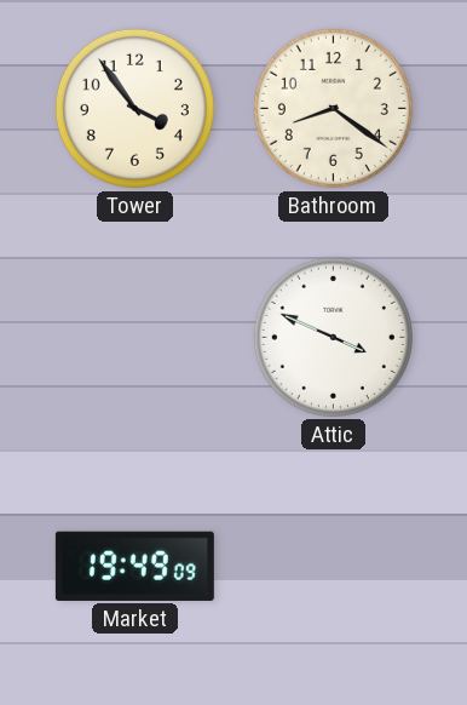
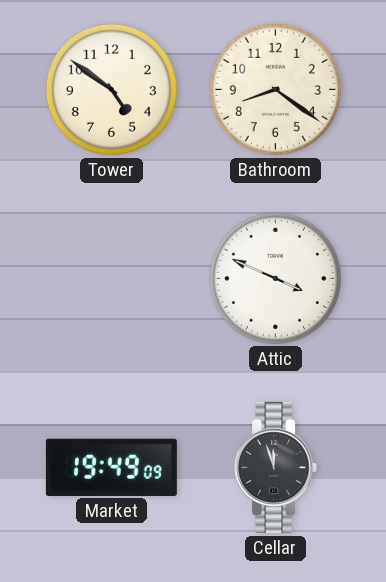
Tower: 3:54 -> 4:51
Cellar: none -> 11:57
